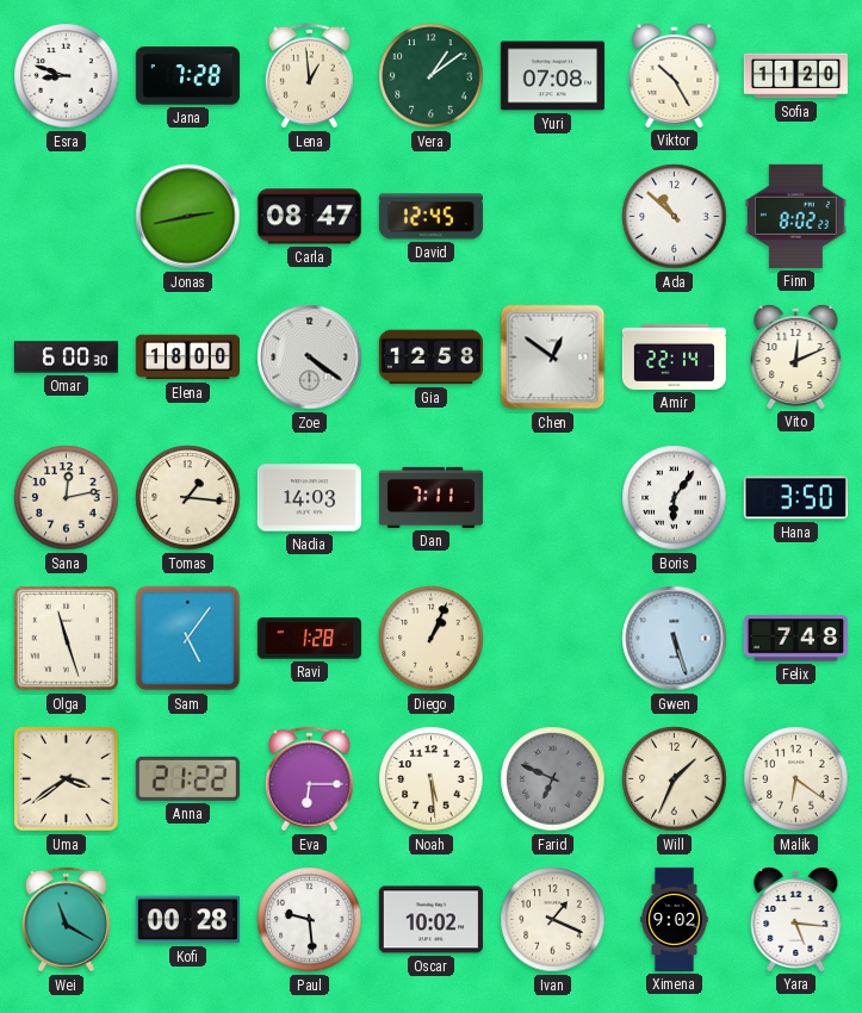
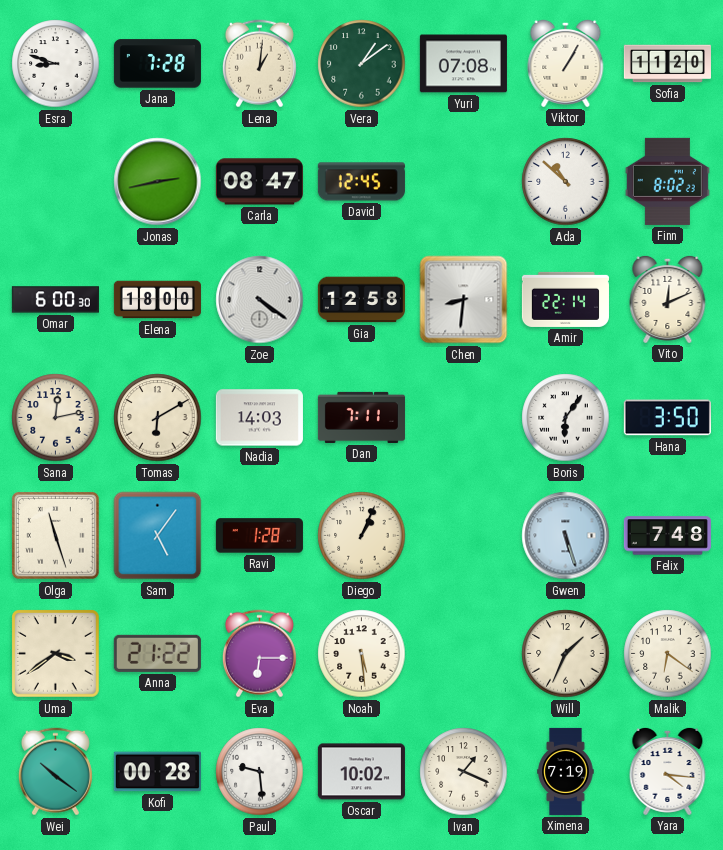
Lena: 12:59 -> 1:01
Viktor: 10:25 -> 1:05
Chen: 12:51 -> 8:31
Tomas: 1:16 -> 6:10
Farid: 6:49 -> none
Wei: 11:20 -> 10:21
Ximena: 9:02 -> 7:19
Yara: 5:16 -> 4:16
